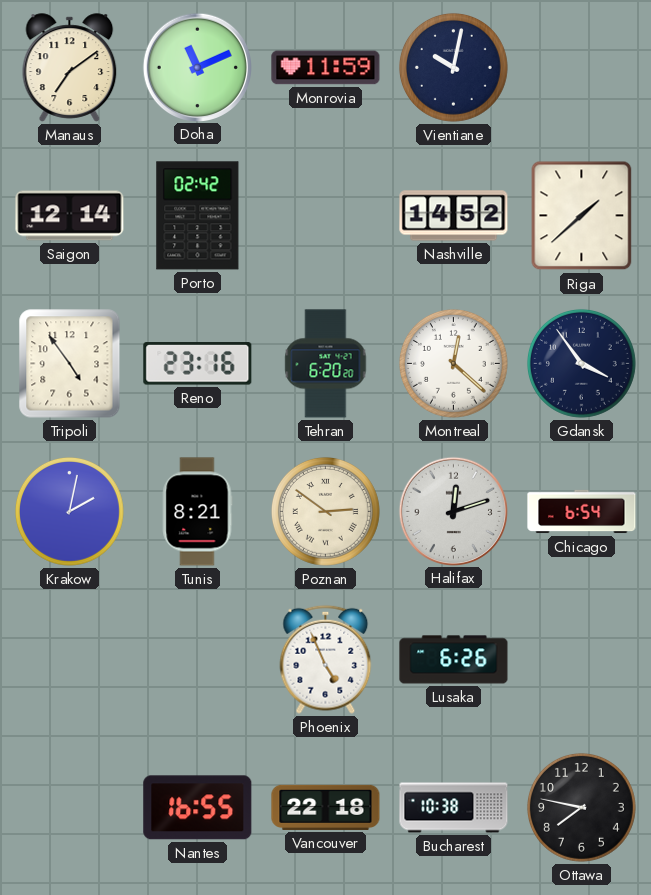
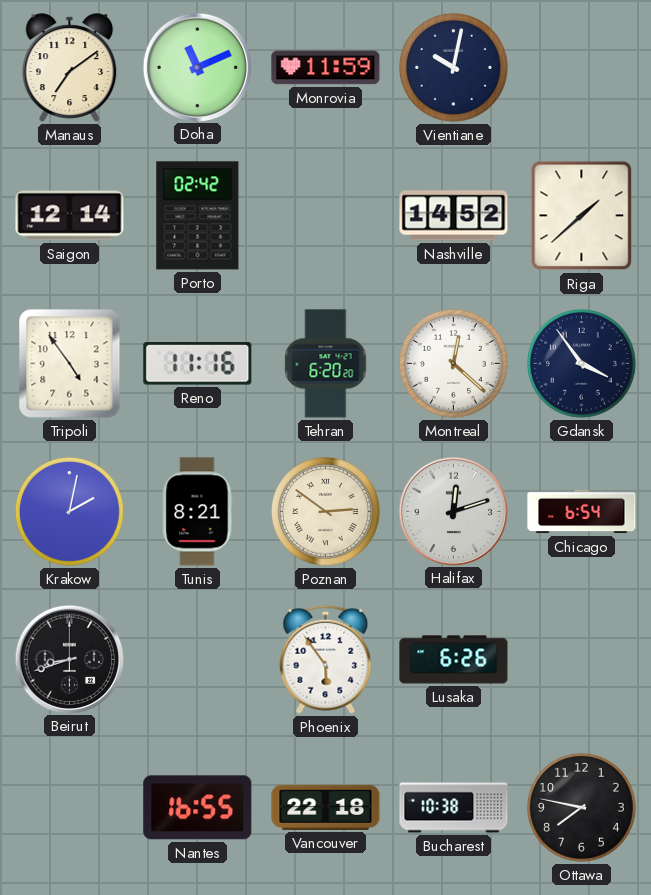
Reno: 23:16 -> 11:16
Beirut: none -> 8:42
Phoenix: 4:56 -> 5:54
